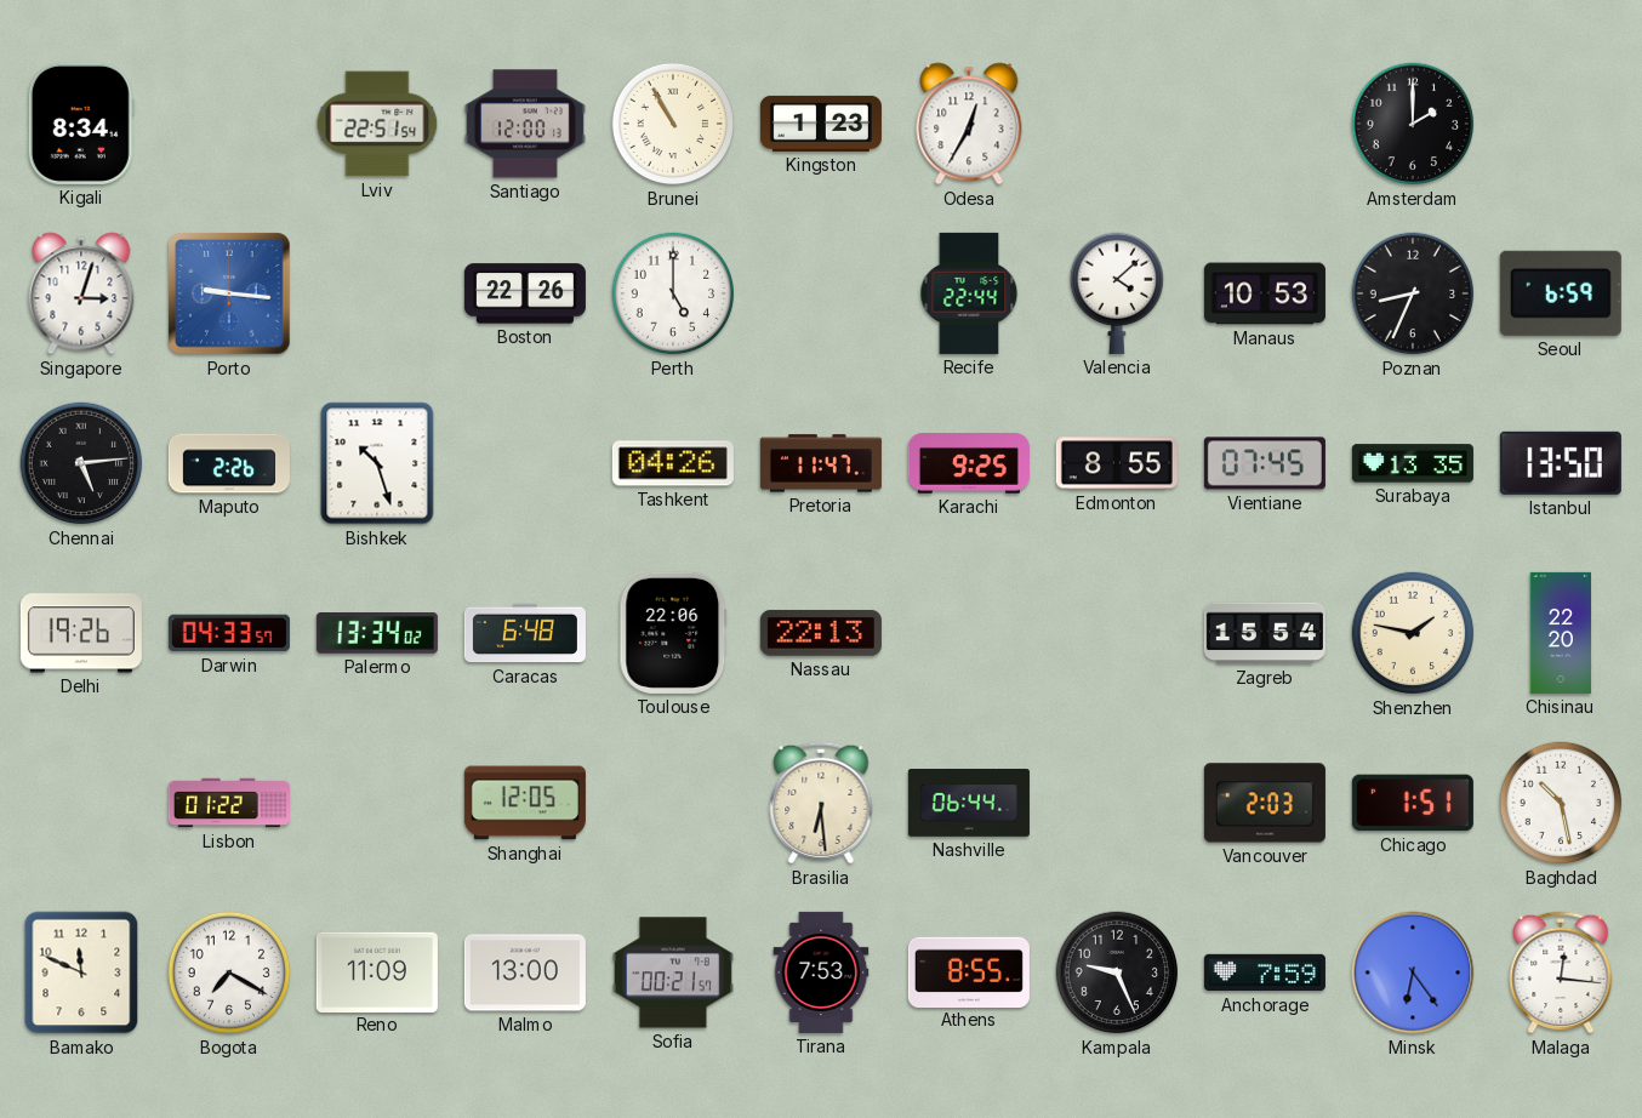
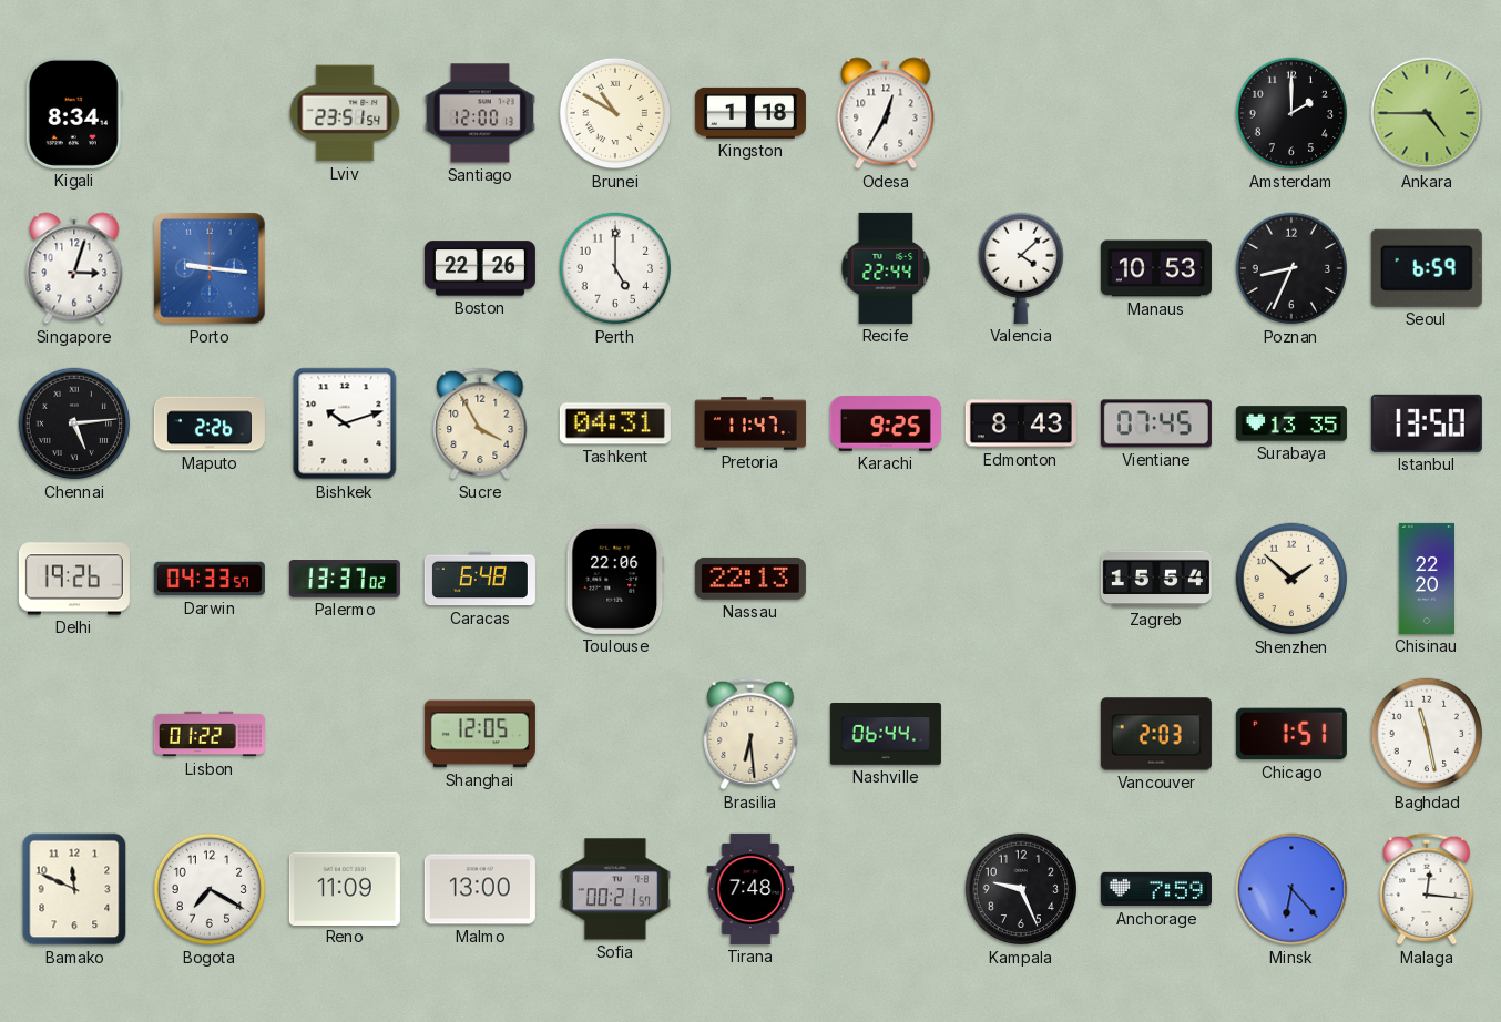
Lviv: 22:51 -> 23:51
Brunei: 10:55 -> 10:50
Kingston: 1:23 -> 1:18
Ankara: none -> 4:45
Bishkek: 10:27 -> 10:12
Sucre: none -> 3:55
Tashkent: 04:26 -> 04:31
Edmonton: 8:55 -> 8:43
Palermo: 13:34 -> 13:37
Shenzhen: 1:47 -> 1:52
Baghdad: 10:28 -> 11:28
Tirana: 7:53 -> 7:48
Athens: 8:55 -> none
Minsk: 6:24 -> 6:23
